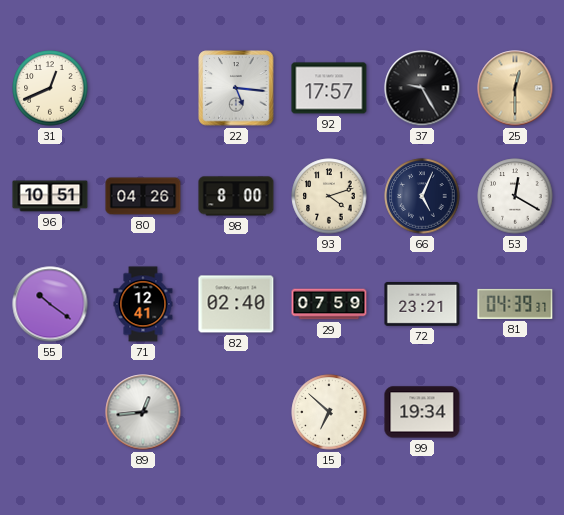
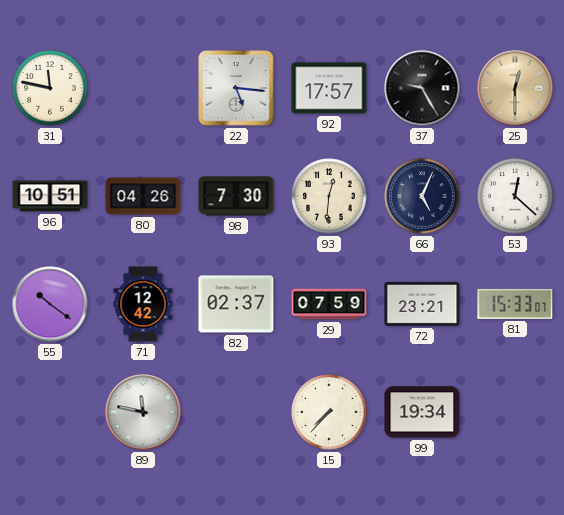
31: 12:41 -> 11:47
98: 8:00 -> 7:30
93: 4:12 -> 12:31
53: 12:20 -> 12:22
71: 12:41 -> 12:42
82: 02:40 -> 02:37
81: 04:39 -> 15:33
89: 12:44 -> 11:47
15: 6:52 -> 7:37
